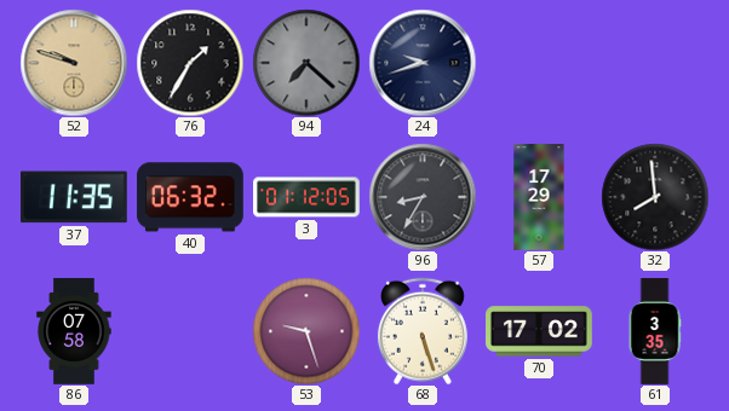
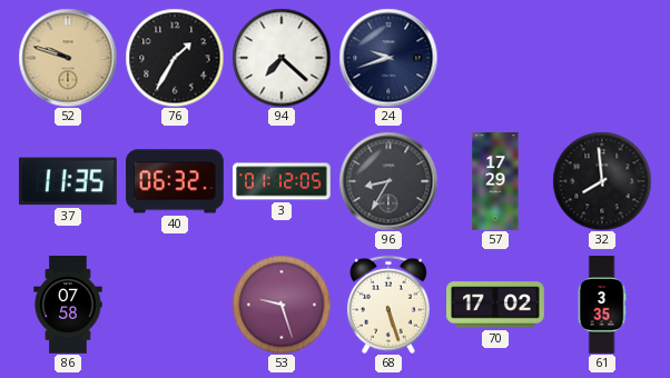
94 dial: grey -> white
